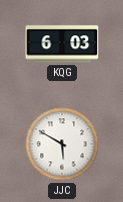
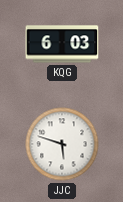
JJC: 5:50 -> 5:48
